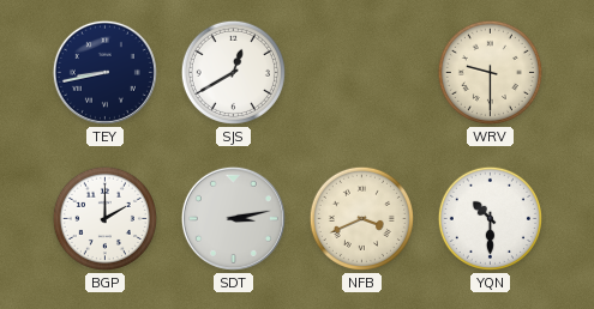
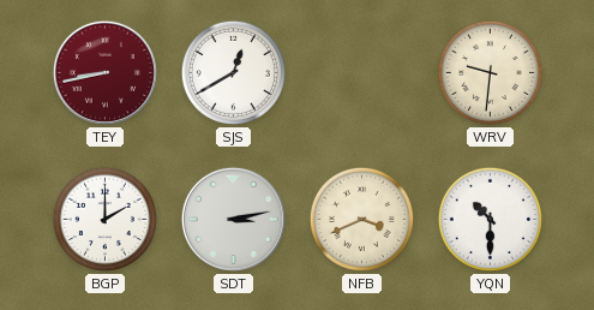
TEY dial: navy -> burgundy
WRV: 9:30 -> 9:31
